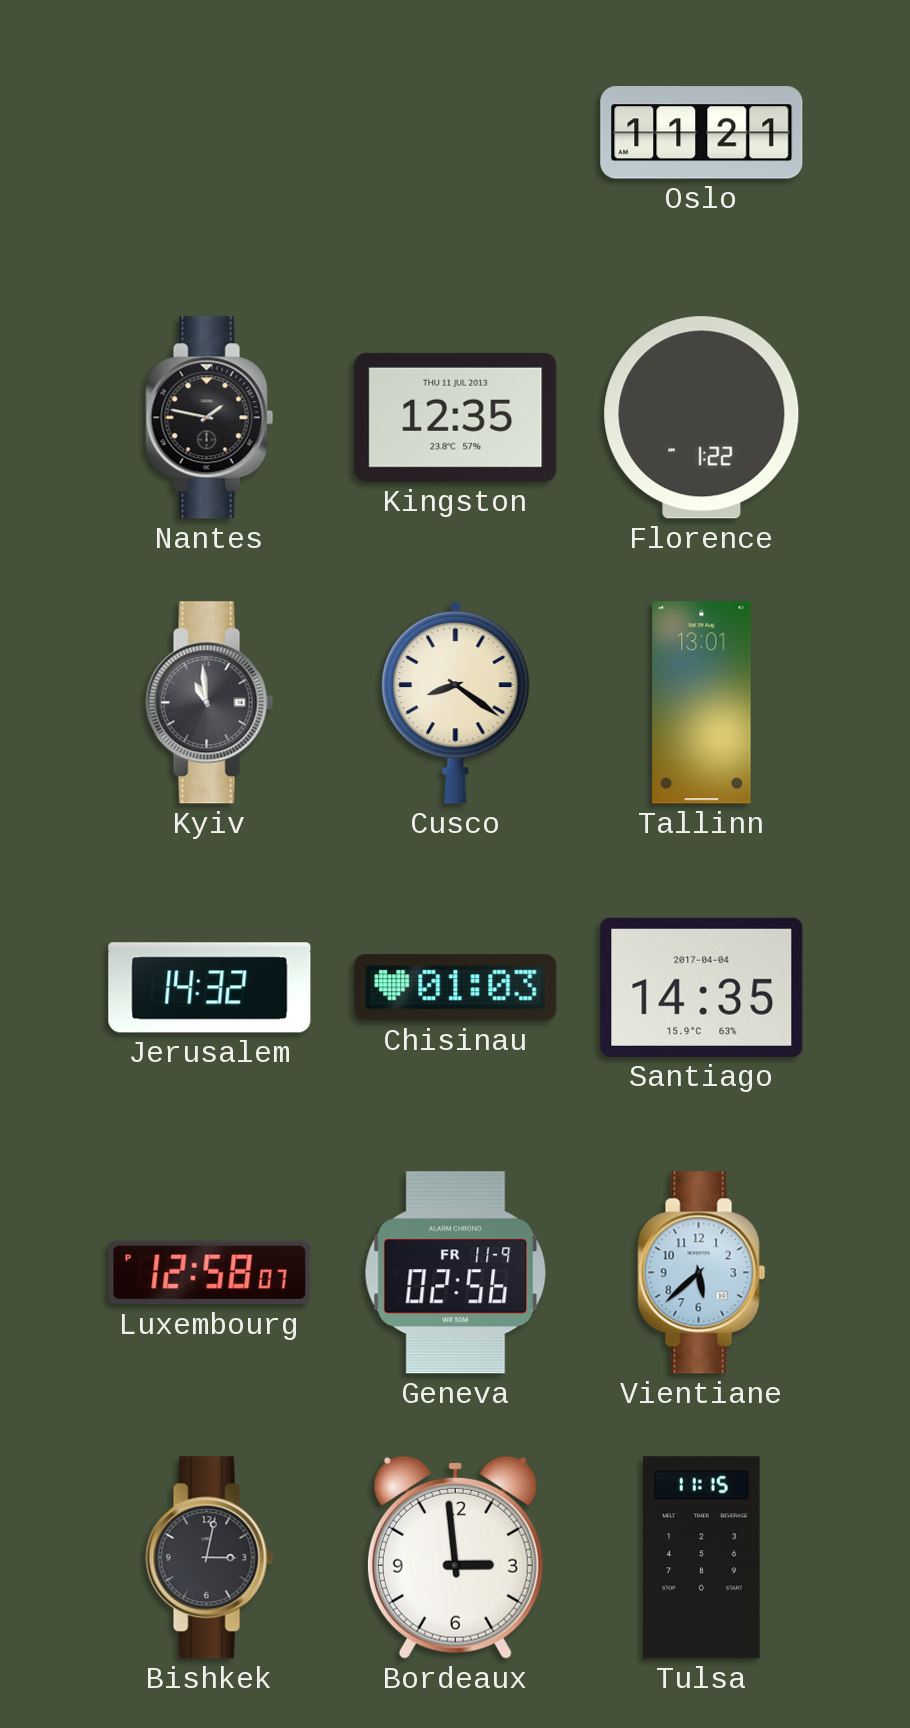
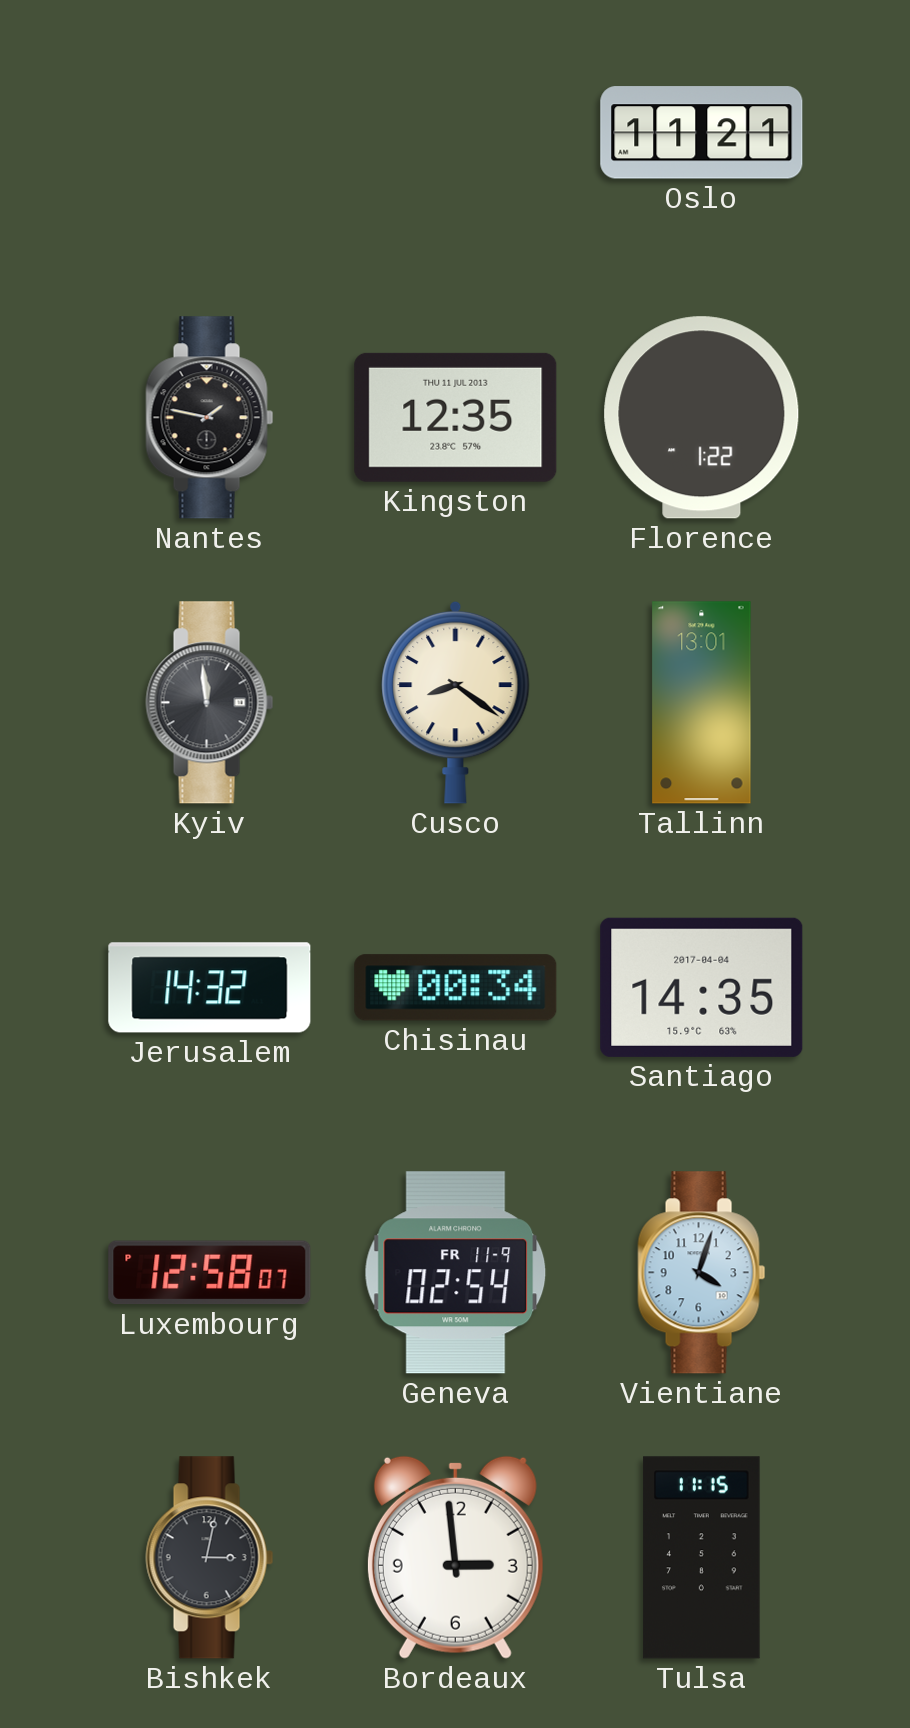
Kyiv: 10:59 -> 11:59
Chisinau: 01:03 -> 00:34
Geneva: 02:56 -> 02:54
Vientiane: 5:38 -> 4:03
